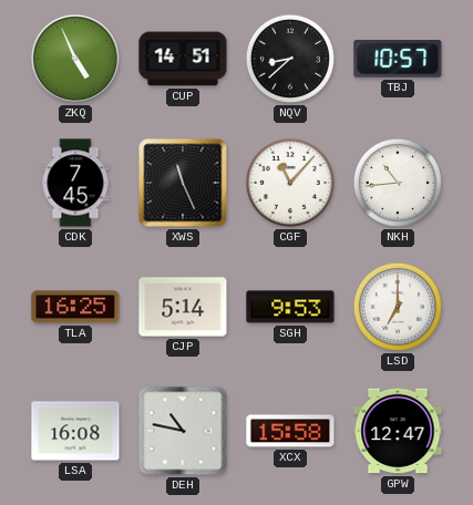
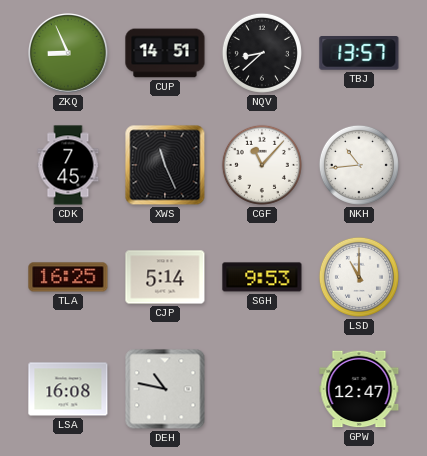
ZKQ: 4:56 -> 8:56
TBJ: 10:57 -> 13:57
LSD: 7:00 -> 11:00
XCX: 15:58 -> none
